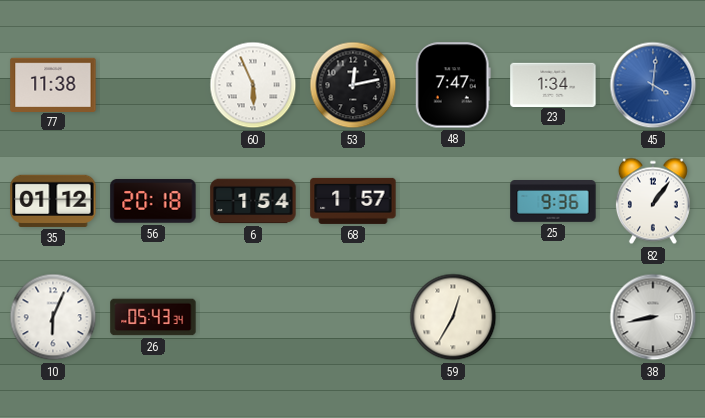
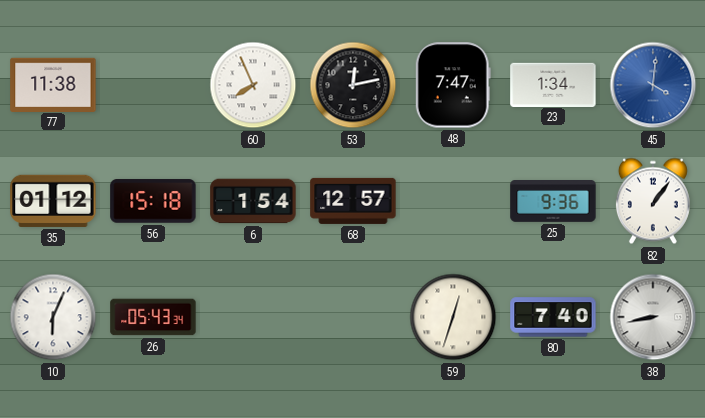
60: 5:56 -> 7:56
56: 20:18 -> 15:18
68: 1:57 -> 12:57
59: 12:35 -> 12:33
80: none -> 7:40
